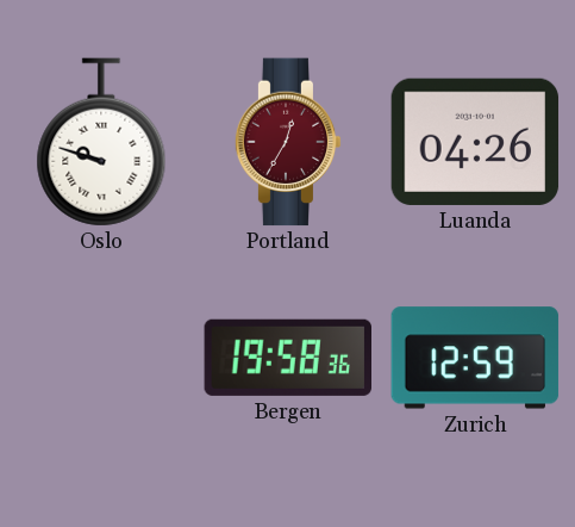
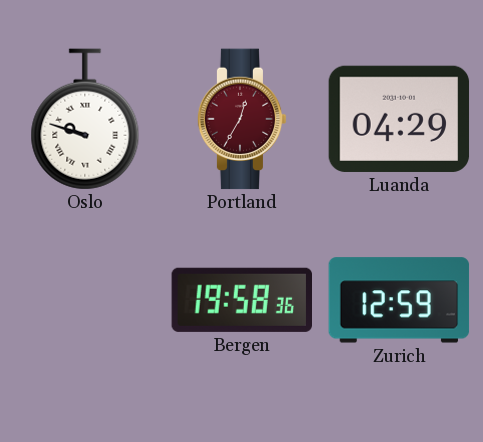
Luanda: 04:26 -> 04:29
